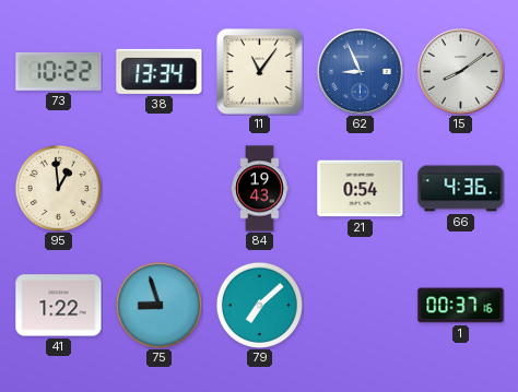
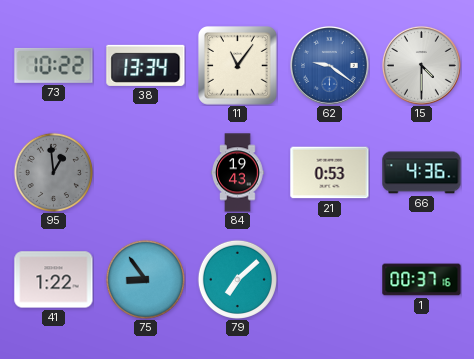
62: 8:56 -> 9:21
15: 8:09 -> 4:30
95 dial: cream -> grey
21: 0:54 -> 0:53
75: 8:57 -> 8:54
